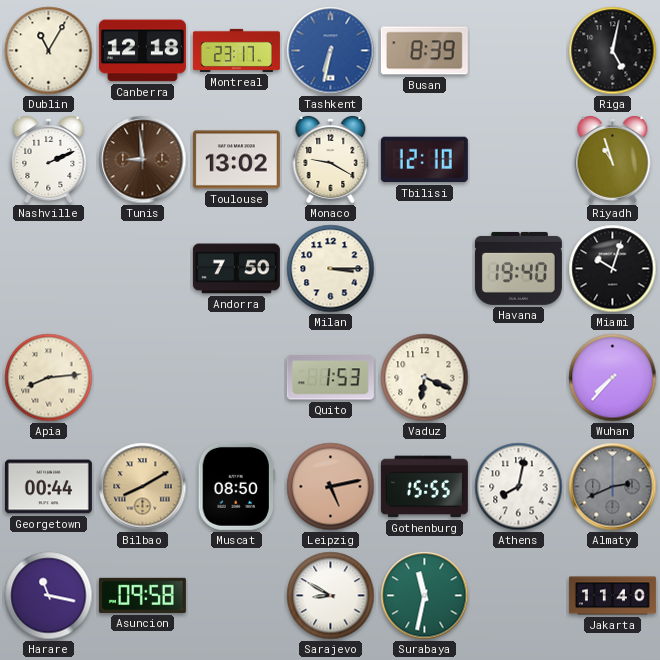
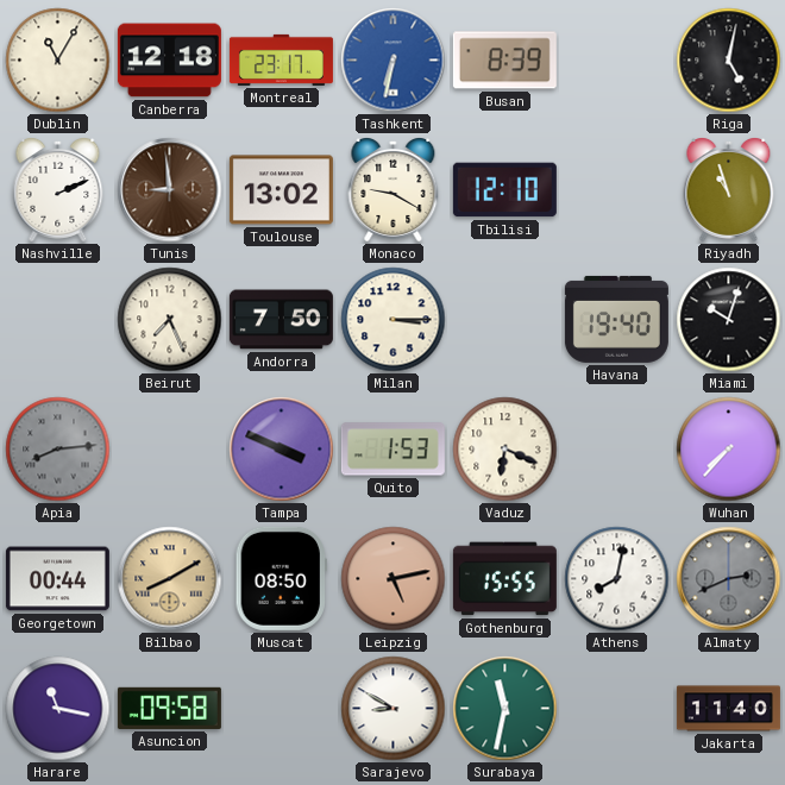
Beirut: none -> 7:26
Apia dial: cream -> grey
Tampa: none -> 3:49
